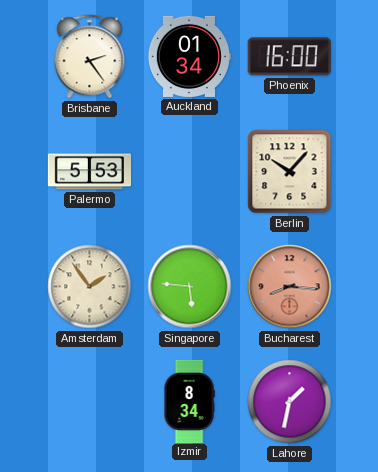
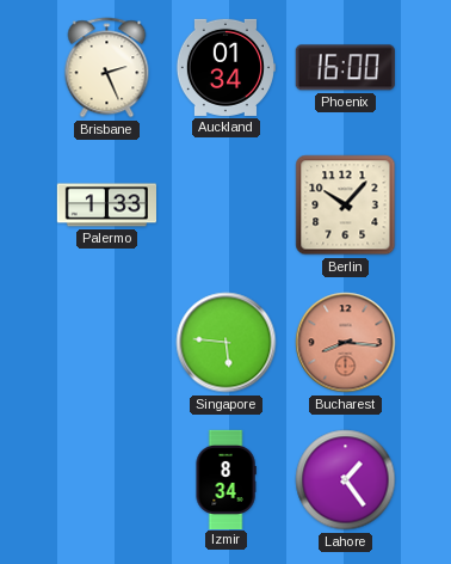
Brisbane: 2:24 -> 2:26
Palermo: 5:53 -> 1:33
Amsterdam: 1:54 -> none
Lahore: 1:32 -> 1:24
